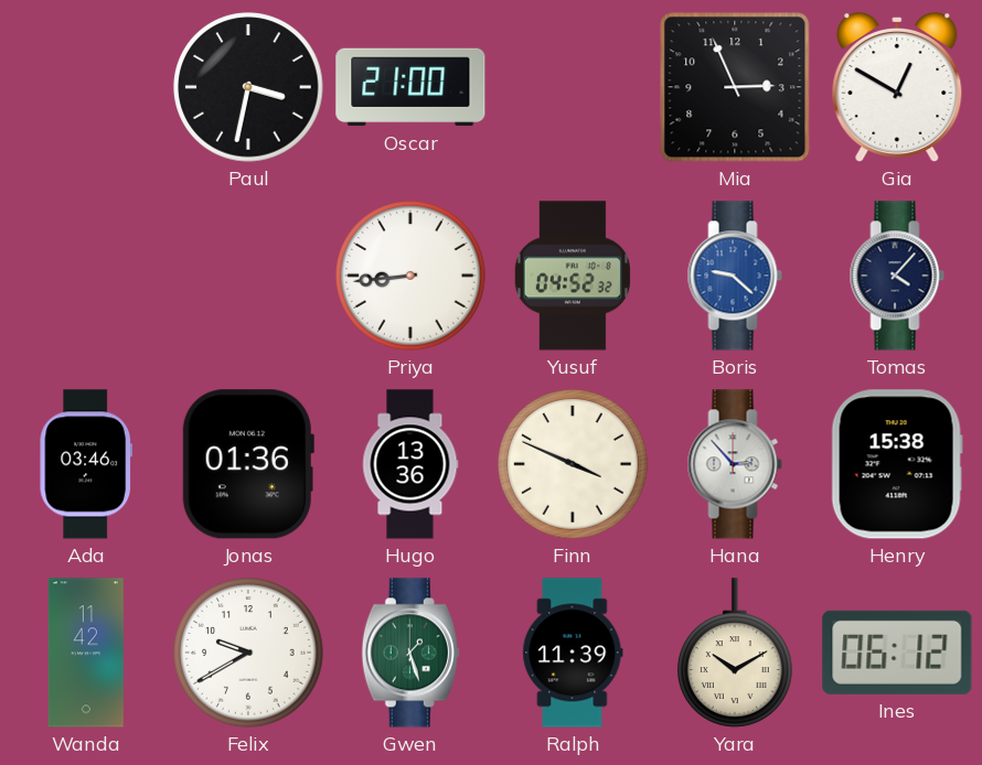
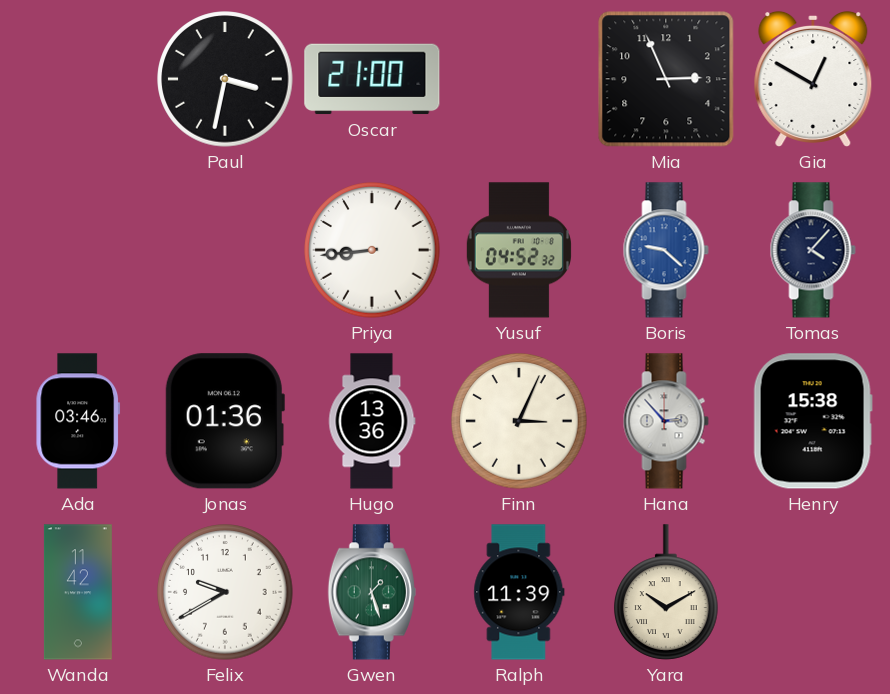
Finn: 3:49 -> 3:04
Ines: 06:12 -> none
